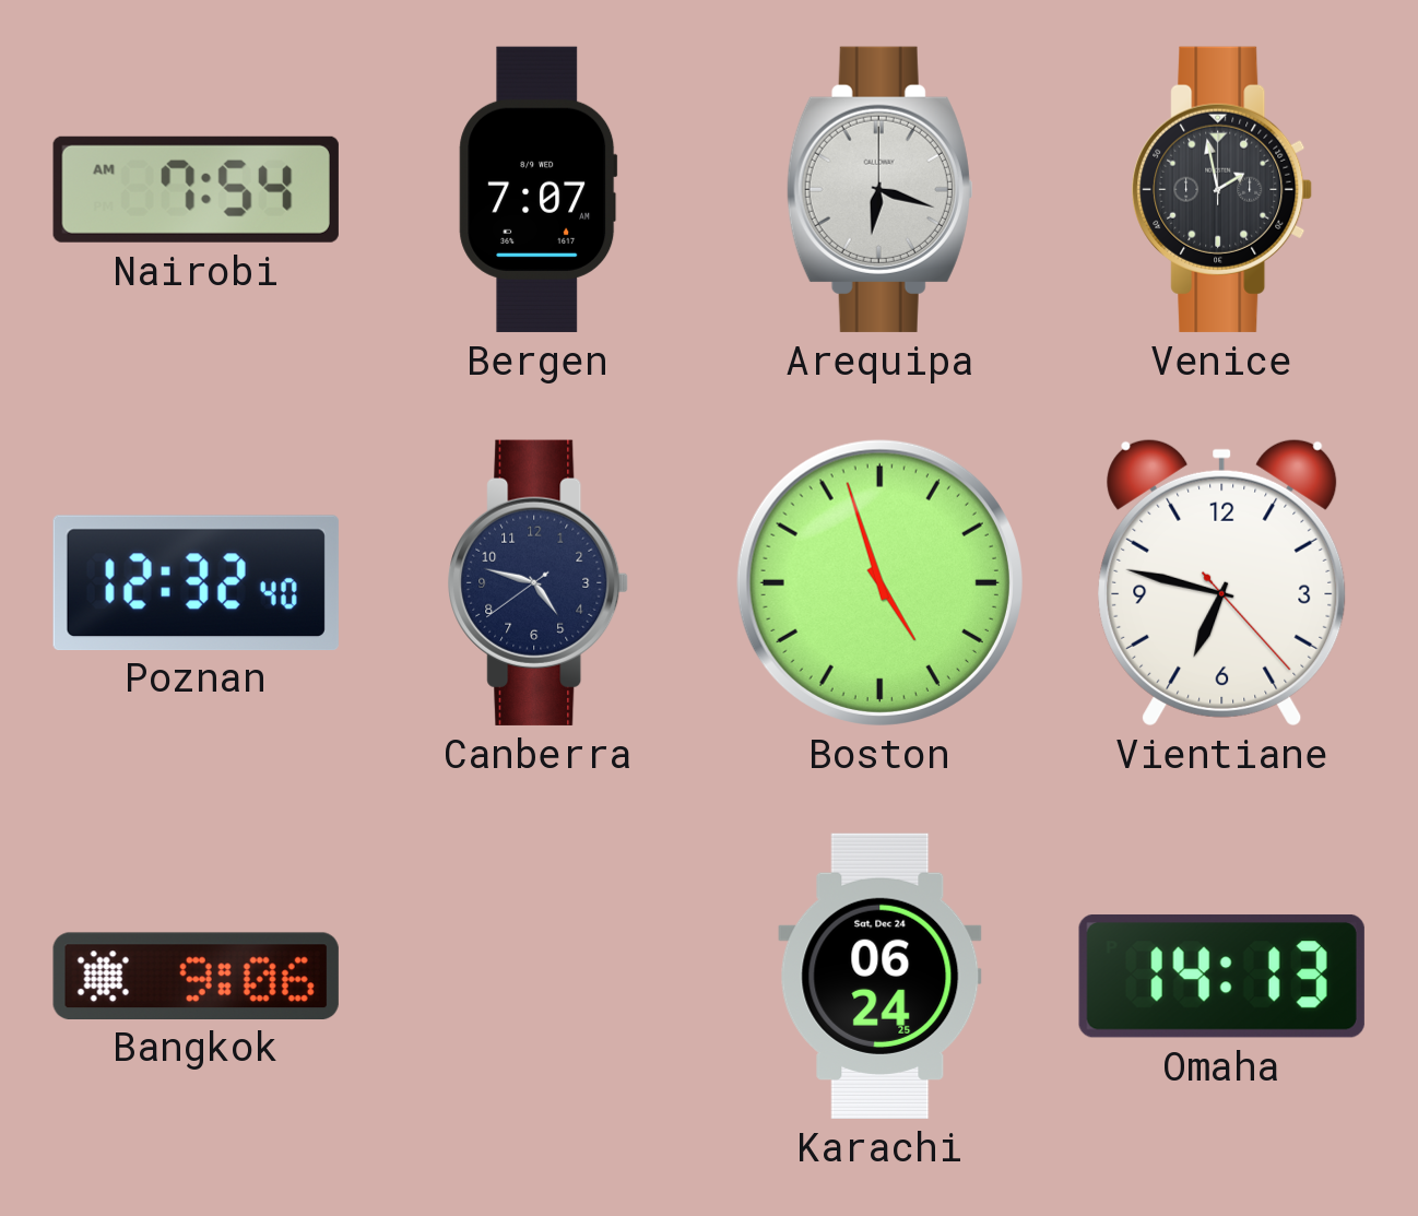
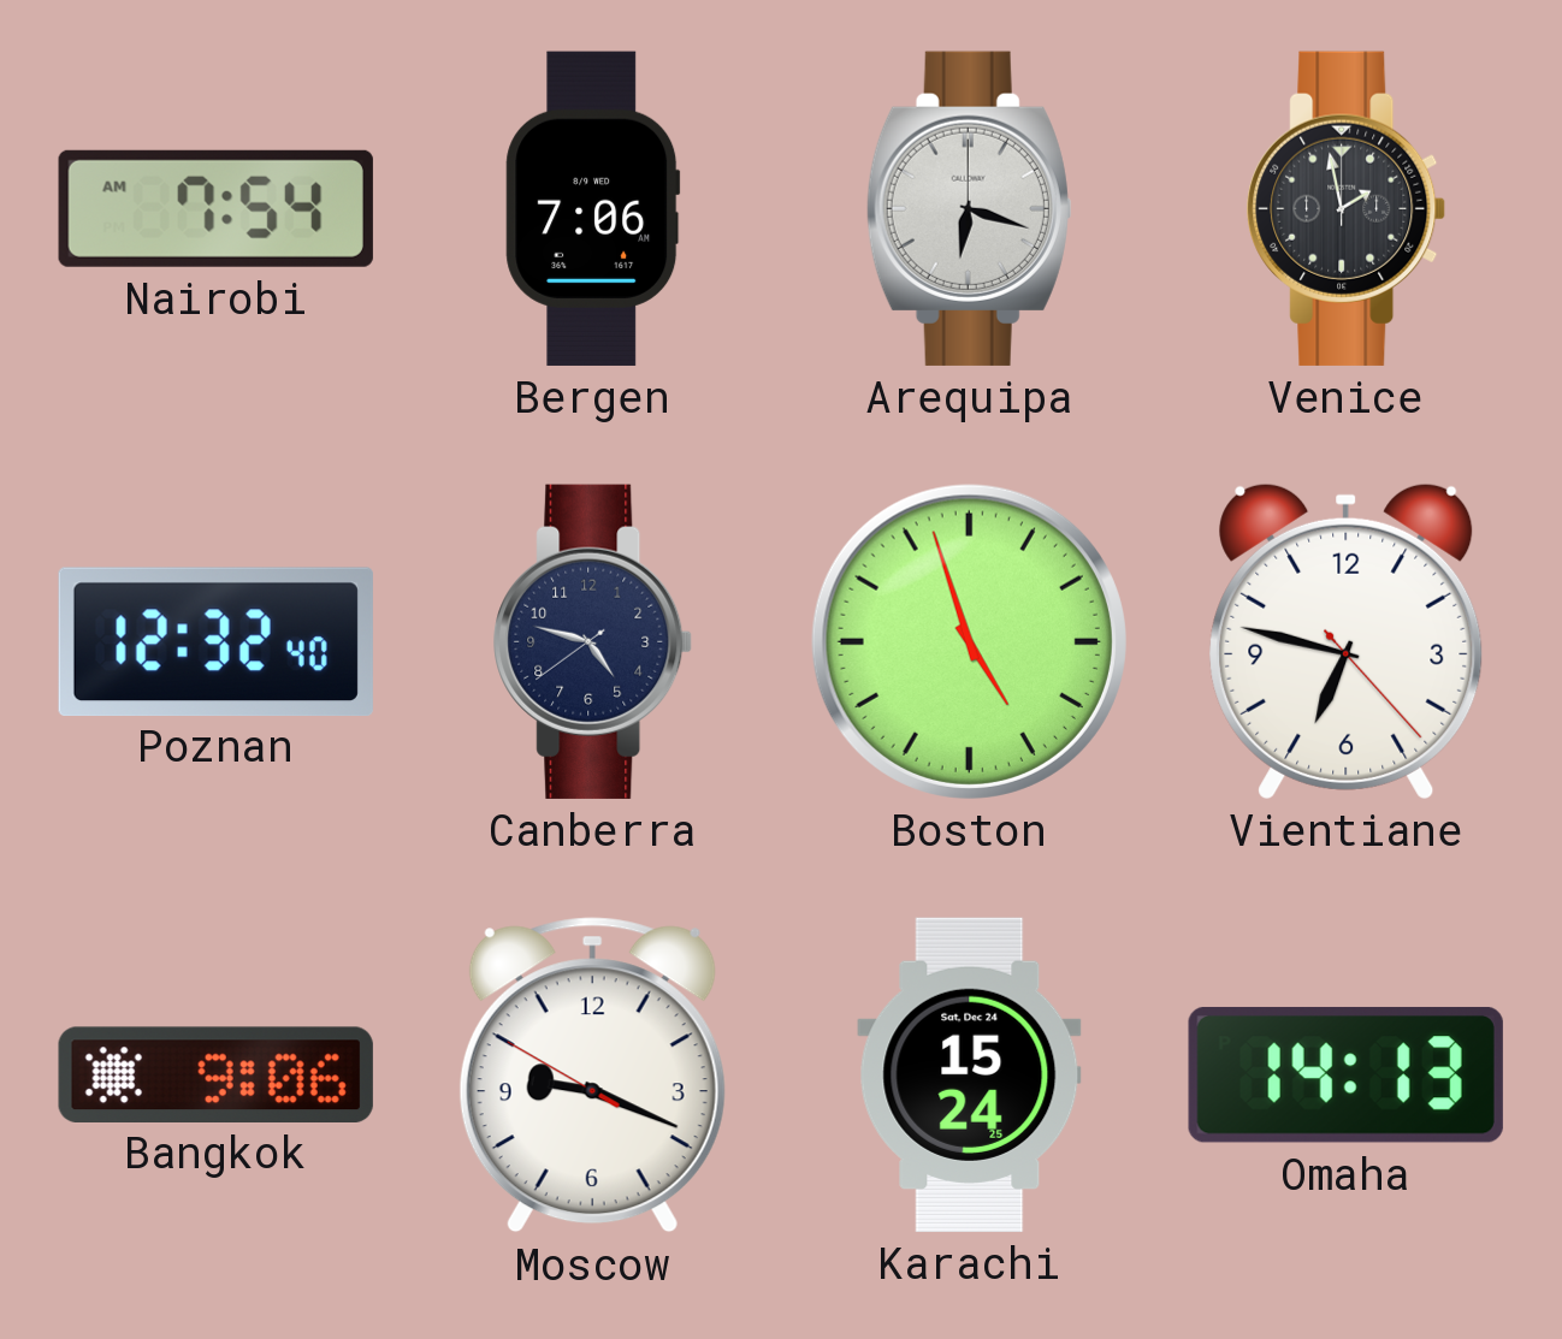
Bergen: 7:07 -> 7:06
Moscow: none -> 9:18
Karachi: 06:24 -> 15:24
